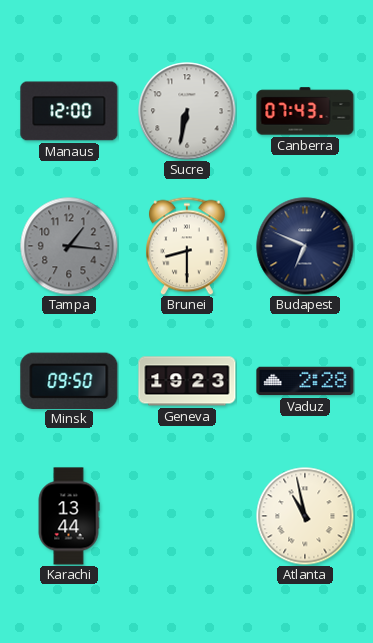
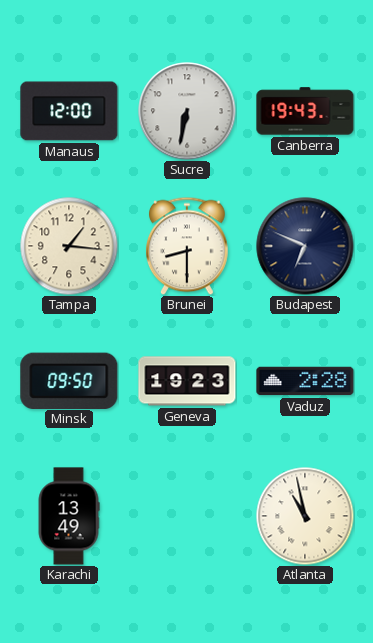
Canberra: 07:43 -> 19:43
Tampa dial: grey -> cream
Karachi: 13:44 -> 13:49
